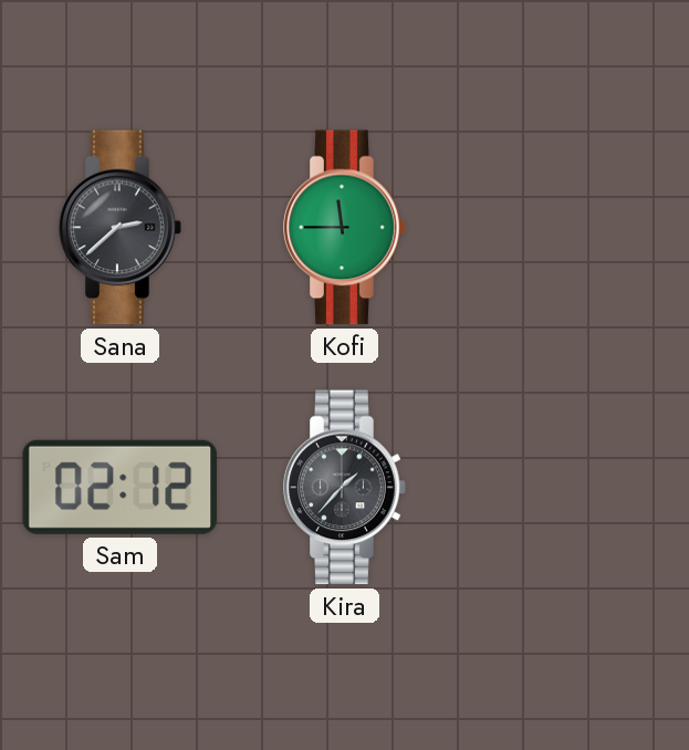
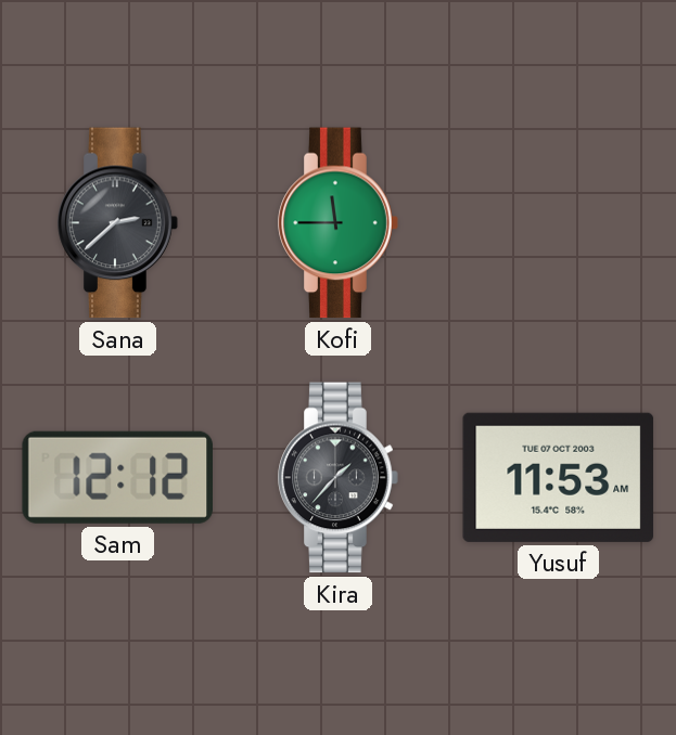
Sam: 02:12 -> 12:12
Yusuf: none -> 11:53
